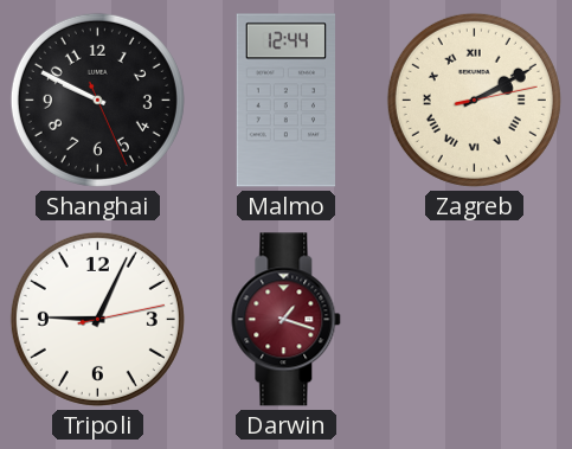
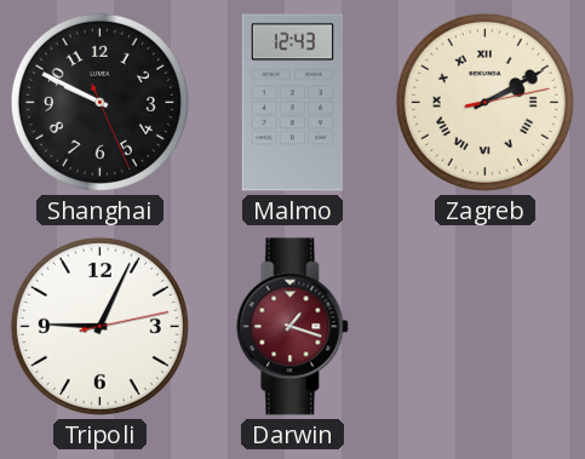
Malmo: 12:44 -> 12:43
